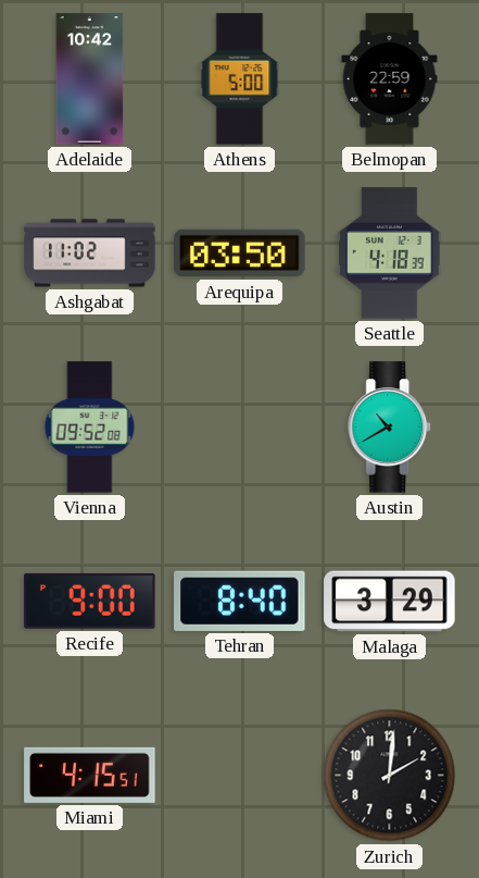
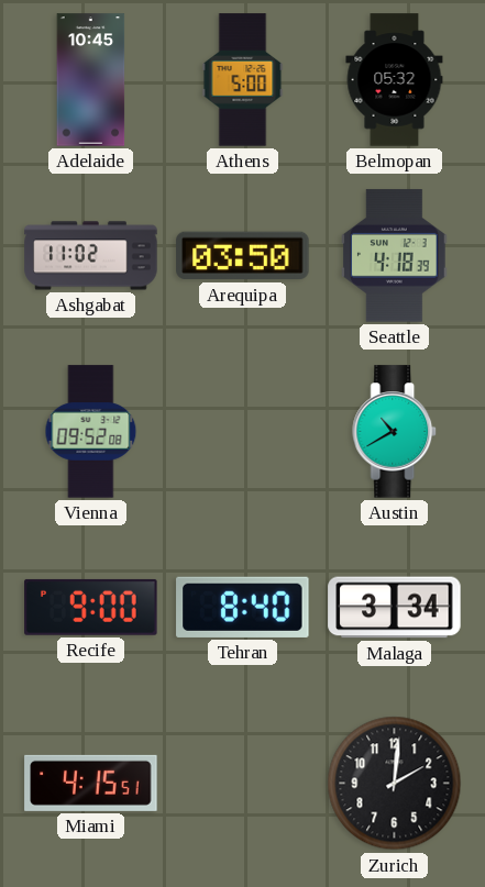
Adelaide: 10:42 -> 10:45
Belmopan: 22:59 -> 05:32
Malaga: 3:29 -> 3:34
